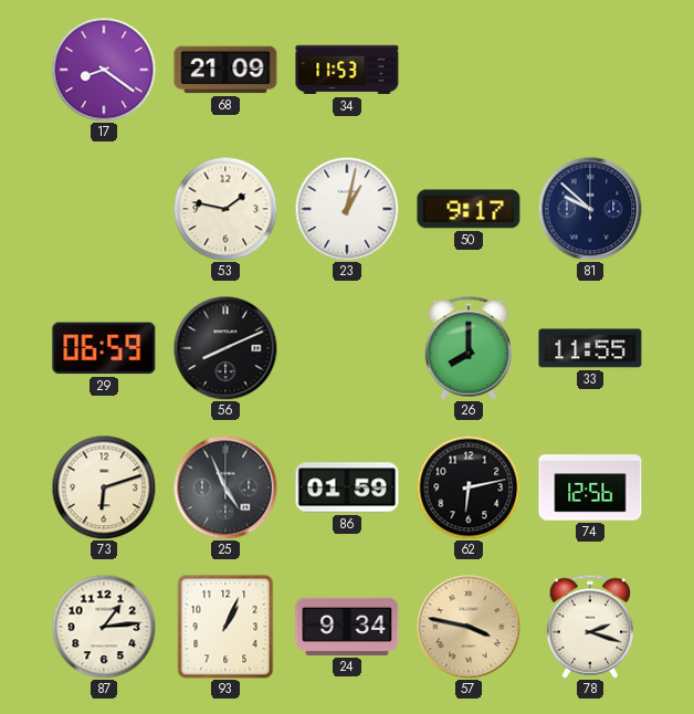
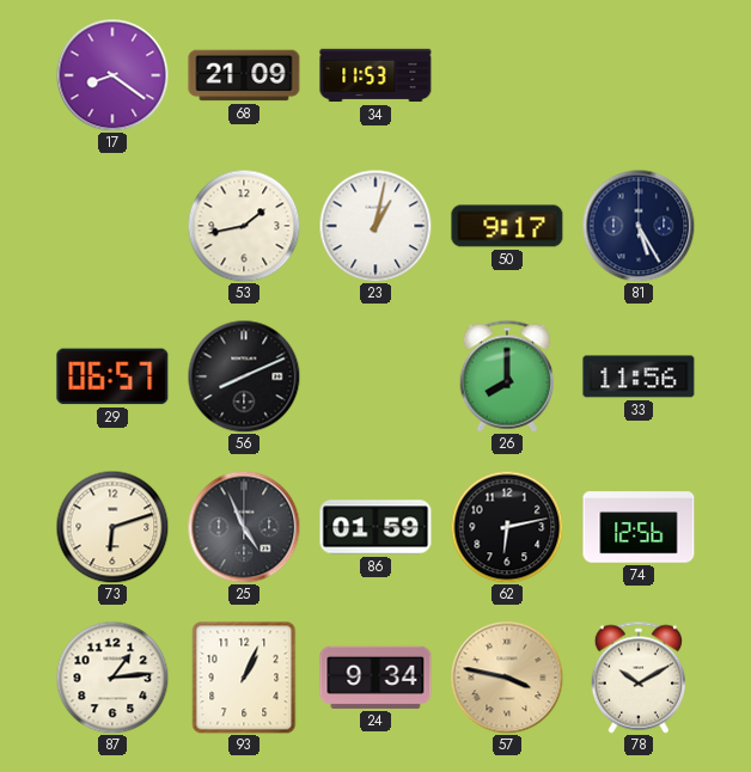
53: 1:47 -> 1:43
81: 9:52 -> 5:25
29: 06:59 -> 06:57
33: 11:55 -> 11:56
78: 2:18 -> 10:10
